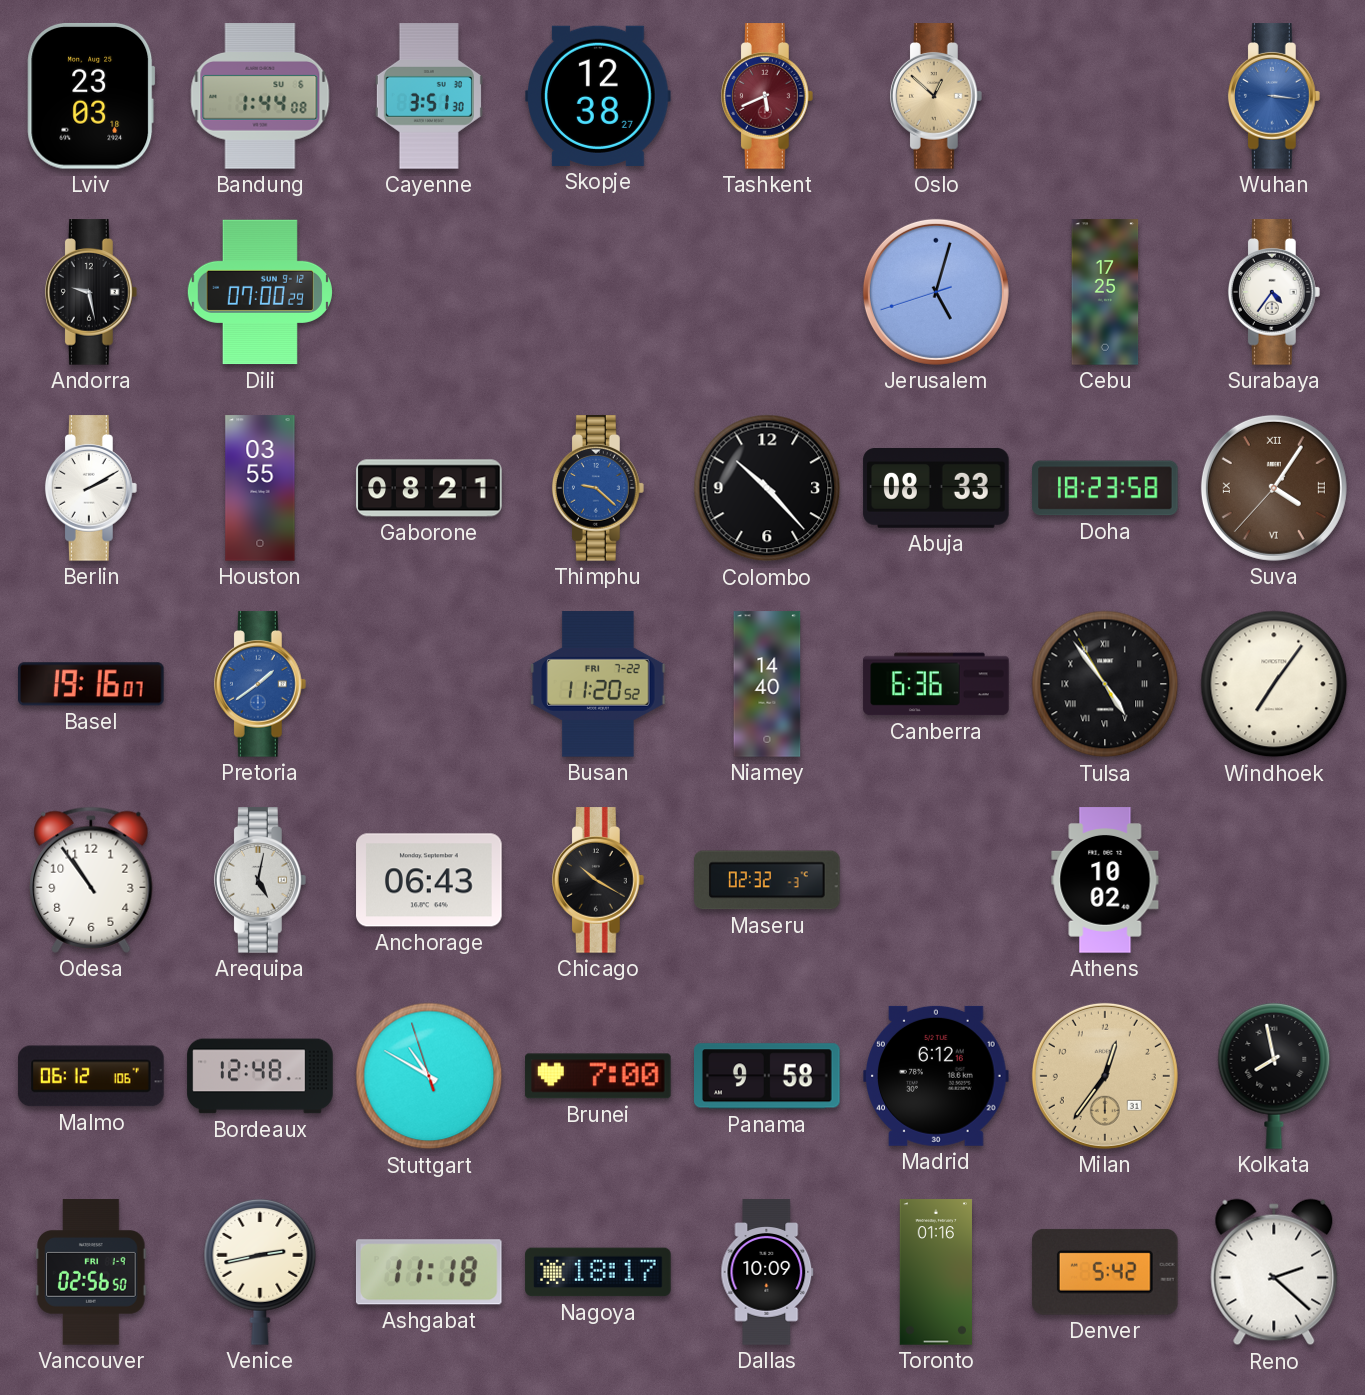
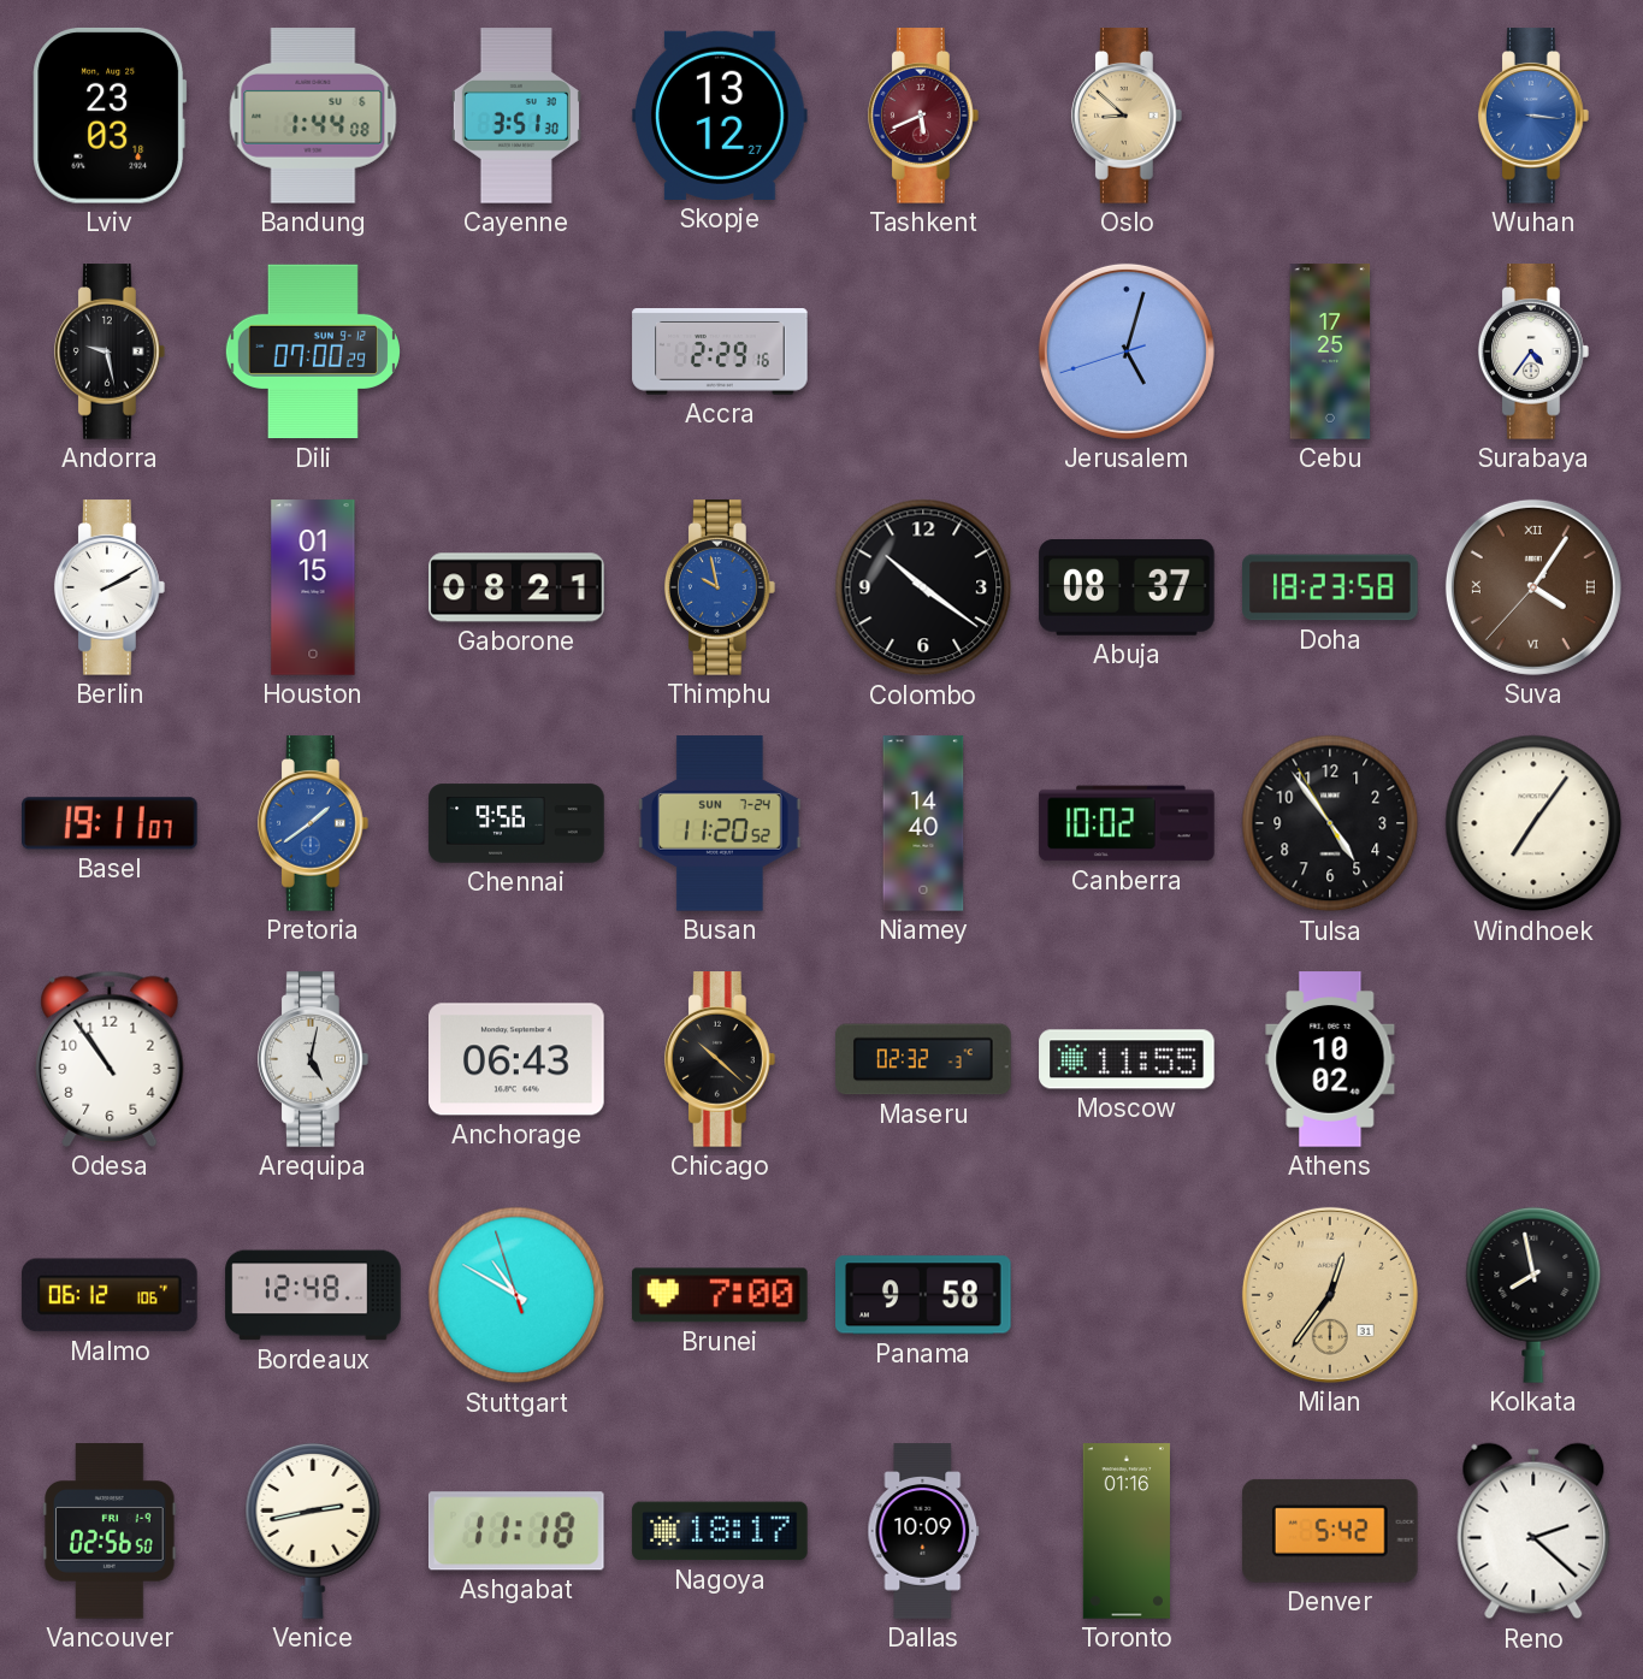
Skopje: 12:38 -> 13:12
Oslo: 12:52 -> 8:52
Accra: none -> 2:29
Houston: 03:55 -> 01:15
Thimphu: 9:22 -> 9:58
Colombo: 10:23 -> 10:21
Abuja: 08:33 -> 08:37
Basel: 19:16 -> 19:11
Chennai: none -> 9:56
Busan date: FRI 7-22 -> SUN 7-24
Canberra: 6:36 -> 10:02
Tulsa numerals: Roman -> Arabic
Chicago: 10:20 -> 10:22
Moscow: none -> 11:55
Madrid: 6:12 -> none
